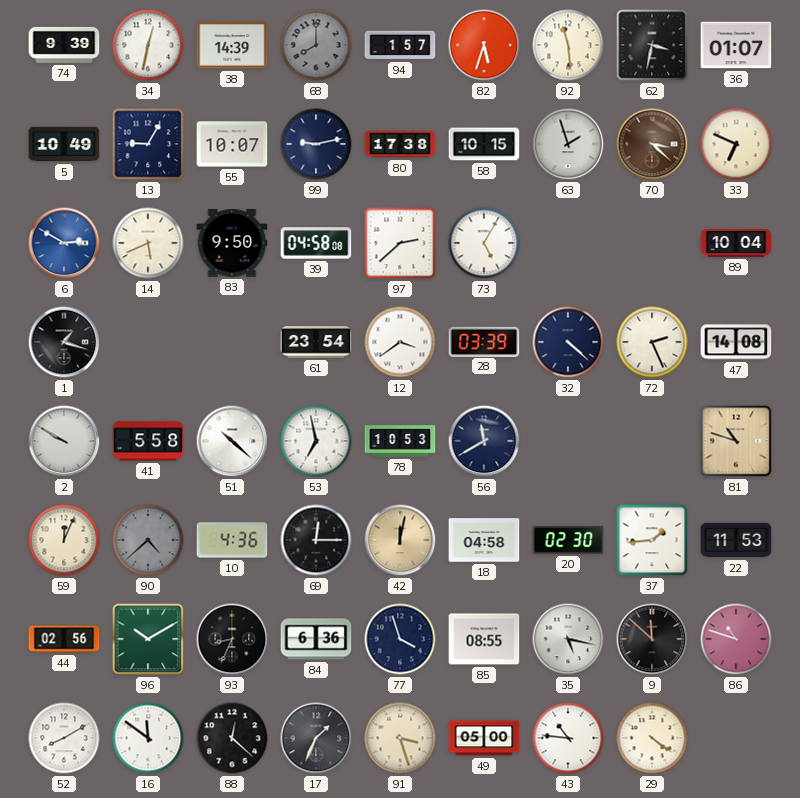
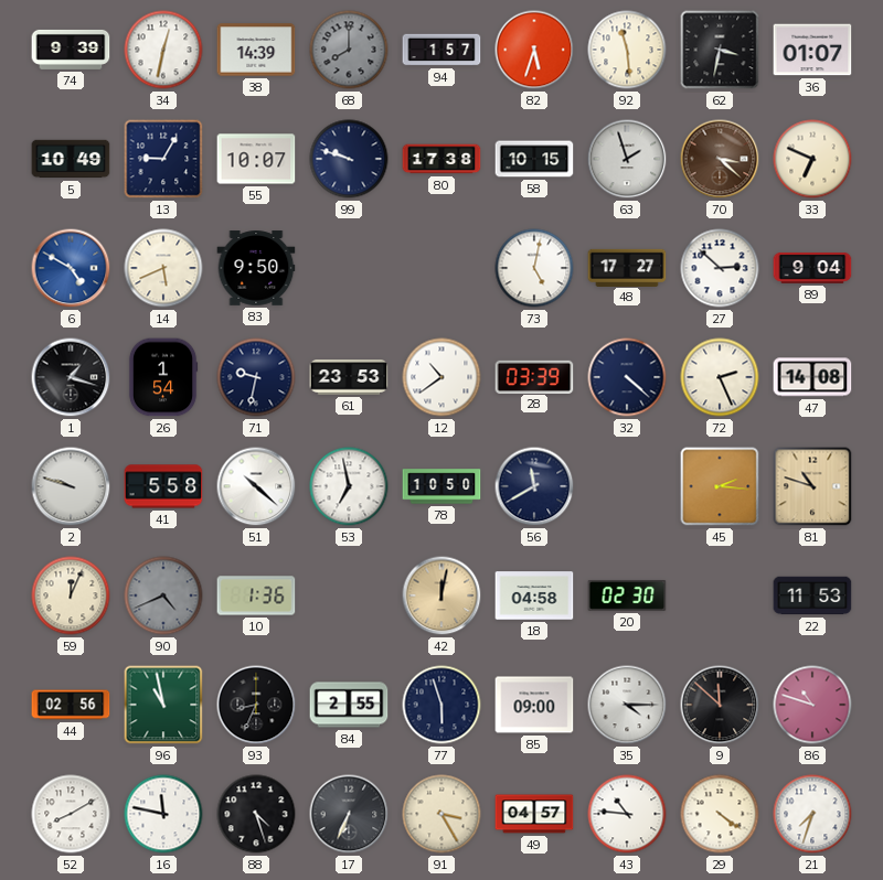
99: 9:13 -> 9:48
6: 2:50 -> 4:50
39: 04:58 -> none
97: 2:38 -> none
73: 5:05 -> 5:02
48: none -> 17:27
27: none -> 2:52
89: 10:04 -> 9:04
26: none -> 1:54
71: none -> 9:32
61: 23:54 -> 23:53
12: 3:39 -> 10:39
2: 9:50 -> 9:48
78: 10:53 -> 10:50
45: none -> 2:16
90: 4:38 -> 4:41
10: 4:36 -> 1:36
69: 12:15 -> none
37: 1:44 -> none
96: 10:10 -> 10:58
84: 6:36 -> 2:55
77: 3:57 -> 5:57
85: 08:55 -> 09:00
35: 5:17 -> 4:15
16: 11:51 -> 11:47
88: 12:22 -> 4:27
17: 1:34 -> 6:34
91: 3:27 -> 3:25
49: 05:00 -> 04:57
21: none -> 7:33
